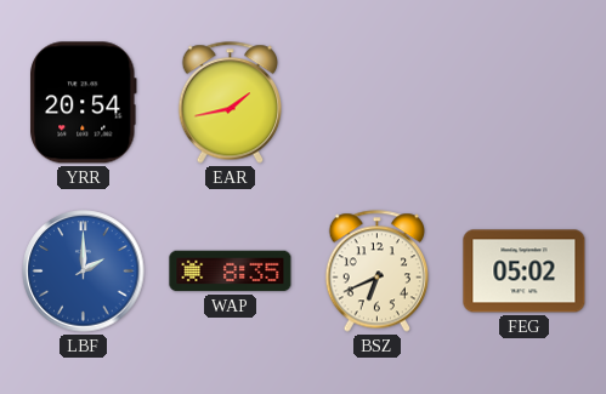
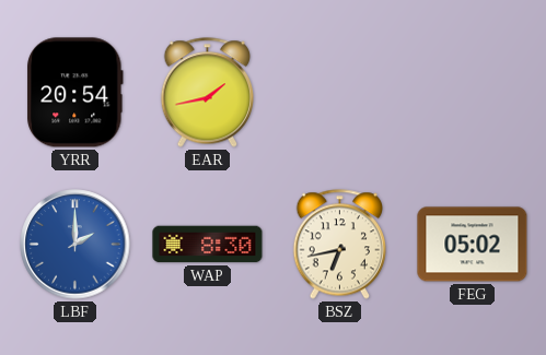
WAP: 8:35 -> 8:30
BSZ: 6:41 -> 6:43
